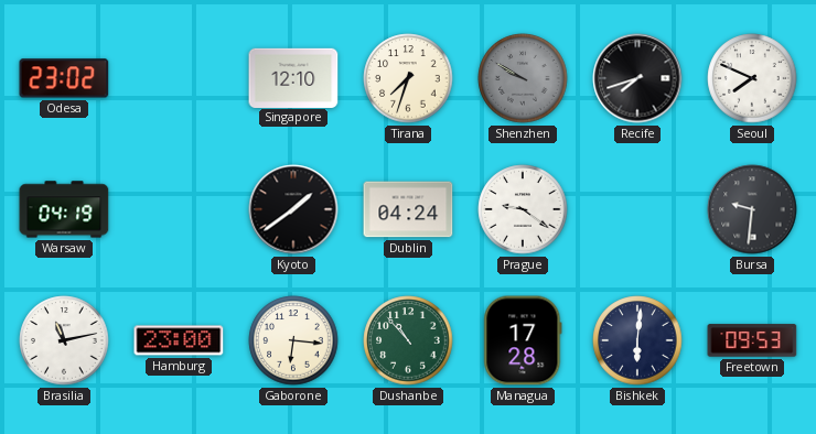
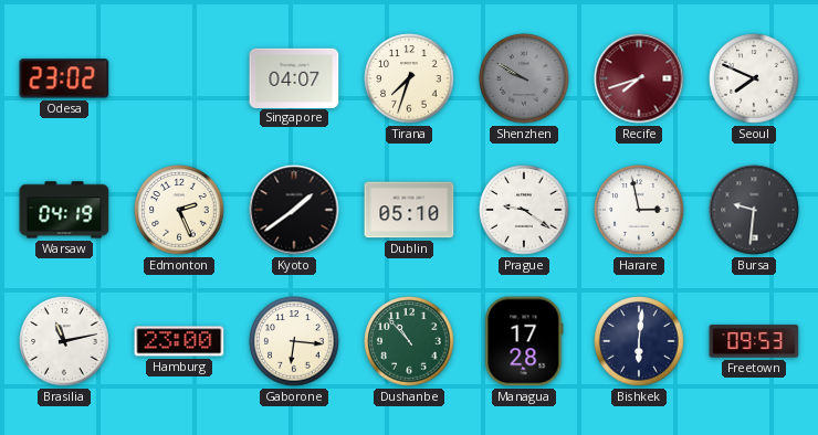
Singapore: 12:10 -> 04:07
Recife dial: black -> burgundy
Edmonton: none -> 2:26
Dublin: 04:24 -> 05:10
Harare: none -> 2:58
